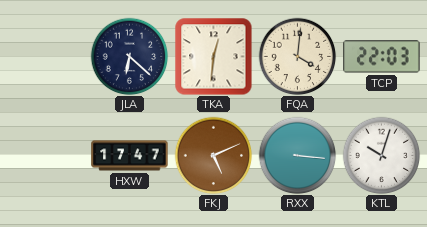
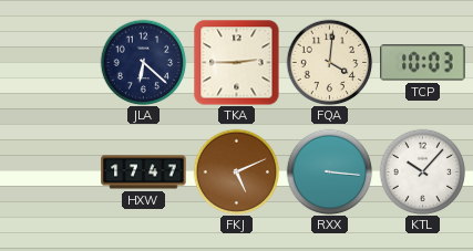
TKA: 12:31 -> 2:45
TCP: 22:03 -> 10:03
KTL: 10:03 -> 10:07
